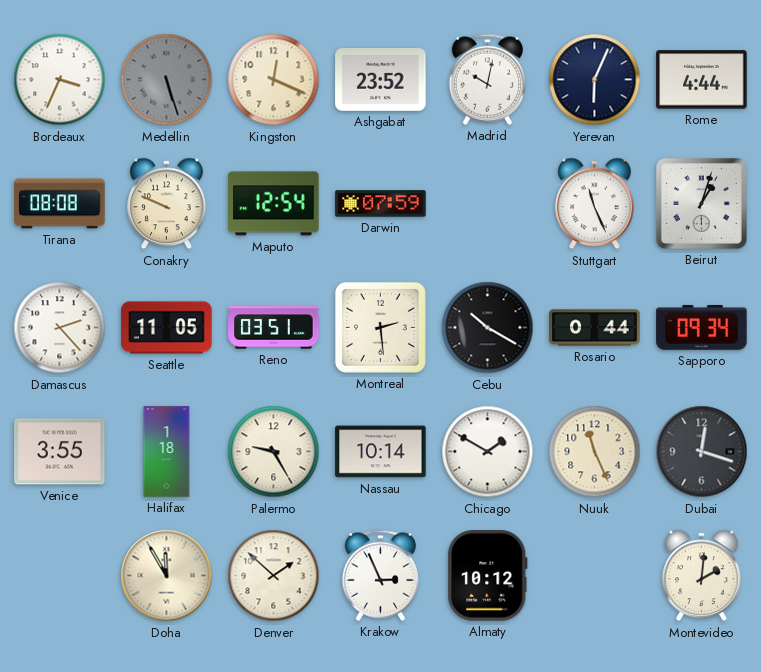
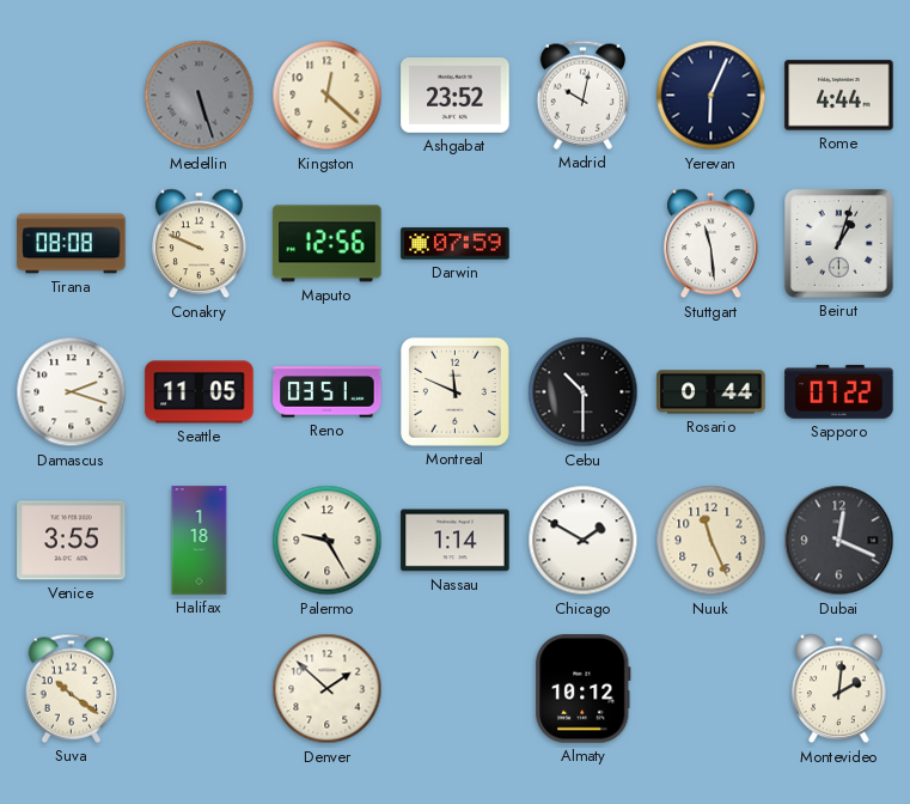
Bordeaux: 3:34 -> none
Kingston: 12:19 -> 12:22
Maputo: 12:54 -> 12:56
Stuttgart: 11:26 -> 11:29
Damascus: 2:23 -> 2:18
Montreal: 2:29 -> 11:49
Cebu: 10:20 -> 10:30
Sapporo: 09:34 -> 07:22
Nassau: 10:14 -> 1:14
Dubai: 12:18 -> 12:19
Suva: none -> 10:21
Doha: 11:55 -> none
Krakow: 2:56 -> none
